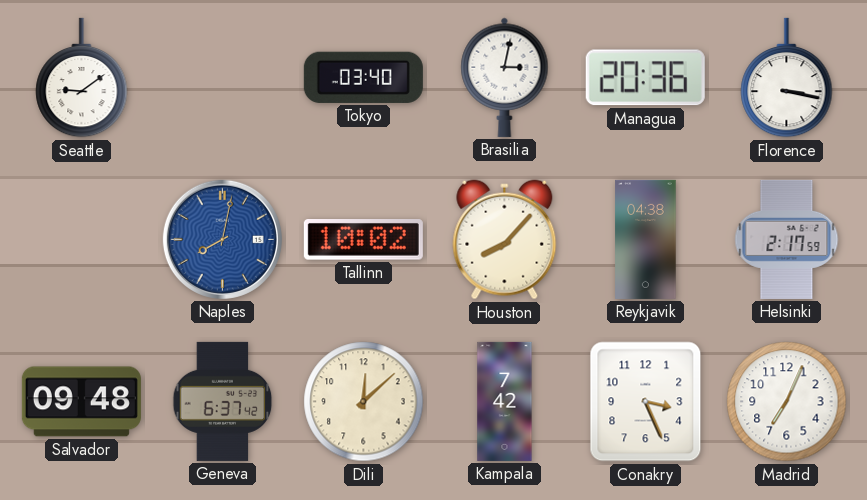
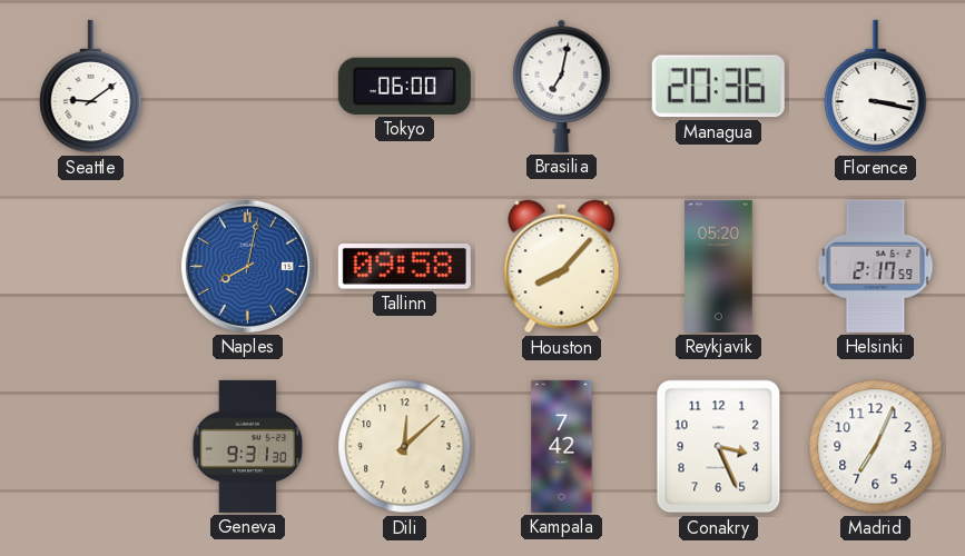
Tokyo: 03:40 -> 06:00
Brasilia: 3:02 -> 7:02
Tallinn: 10:02 -> 09:58
Reykjavik: 04:38 -> 05:20
Salvador: 09:48 -> none
Geneva: 6:37 -> 9:31
